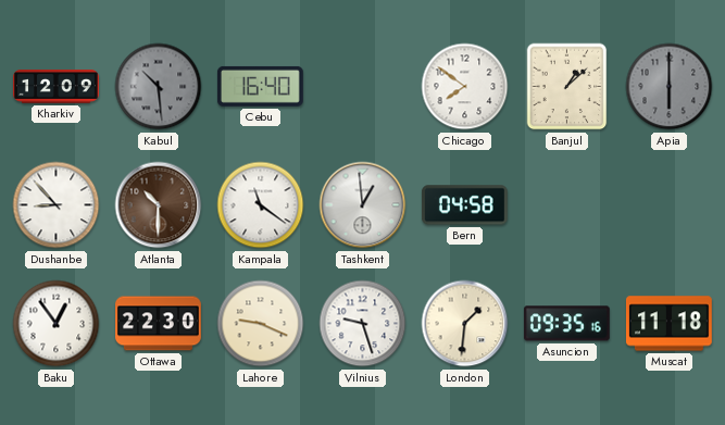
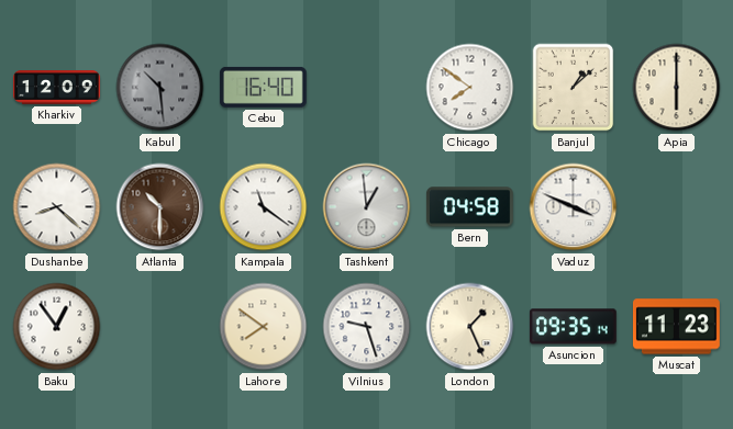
Apia dial: grey -> cream
Dushanbe: 8:53 -> 8:22
Vaduz: none -> 3:49
Ottawa: 22:30 -> none
Lahore: 9:19 -> 7:51
London: 1:31 -> 1:26
Asuncion: 09:35:16 -> 09:35:14
Muscat: 11:18 -> 11:23
